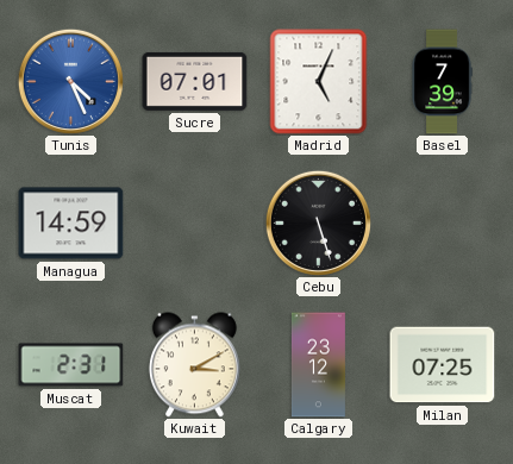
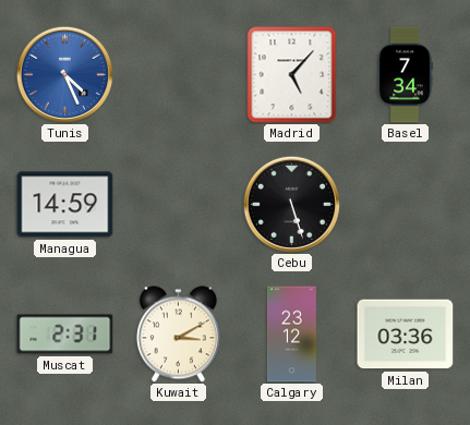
Sucre: 07:01 -> none
Madrid: 5:04 -> 5:07
Basel: 7:39 -> 7:34
Milan: 07:25 -> 03:36
